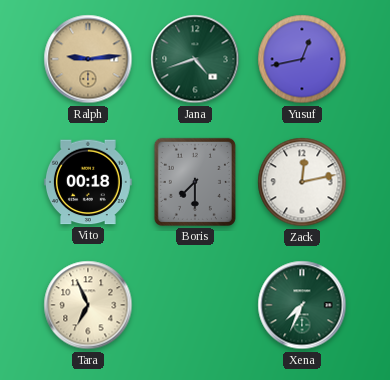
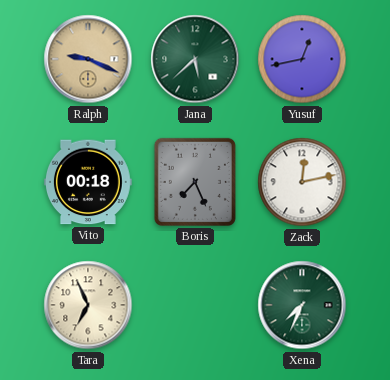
Ralph: 9:14 -> 9:19
Jana: 4:42 -> 5:38
Boris: 7:30 -> 7:26
